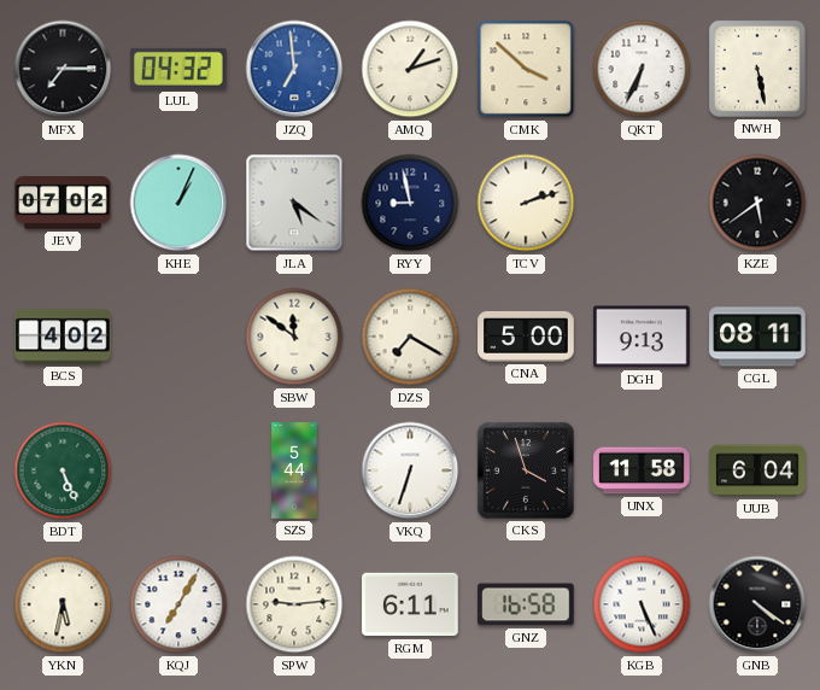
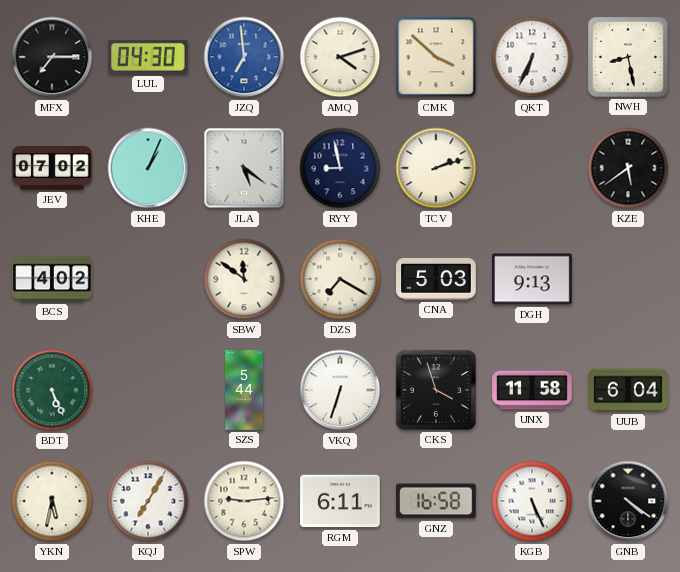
LUL: 04:32 -> 04:30
AMQ: 1:12 -> 4:12
NWH: 5:28 -> 8:28
CNA: 5:00 -> 5:03
CGL: 08:11 -> none
